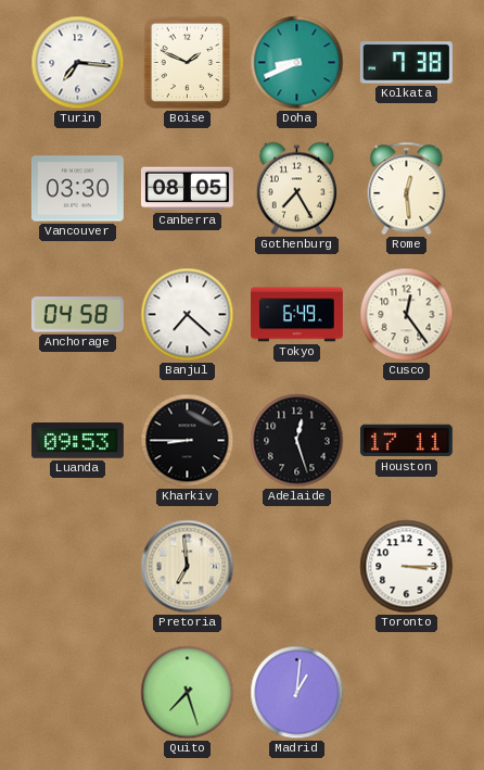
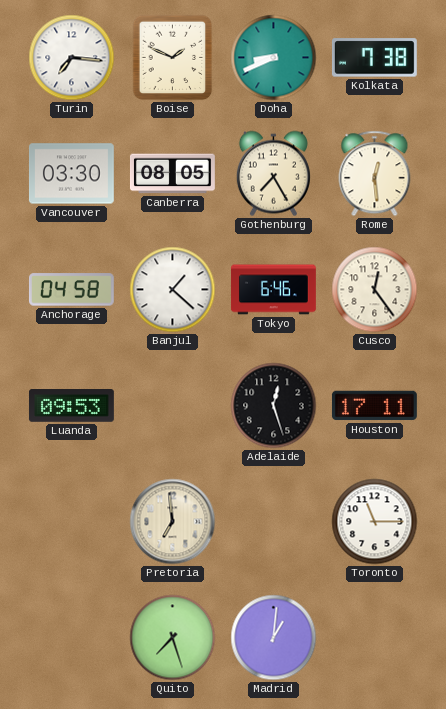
Banjul: 7:22 -> 1:22
Tokyo: 6:49 -> 6:46
Kharkiv: 8:45 -> none
Toronto: 3:15 -> 11:15
